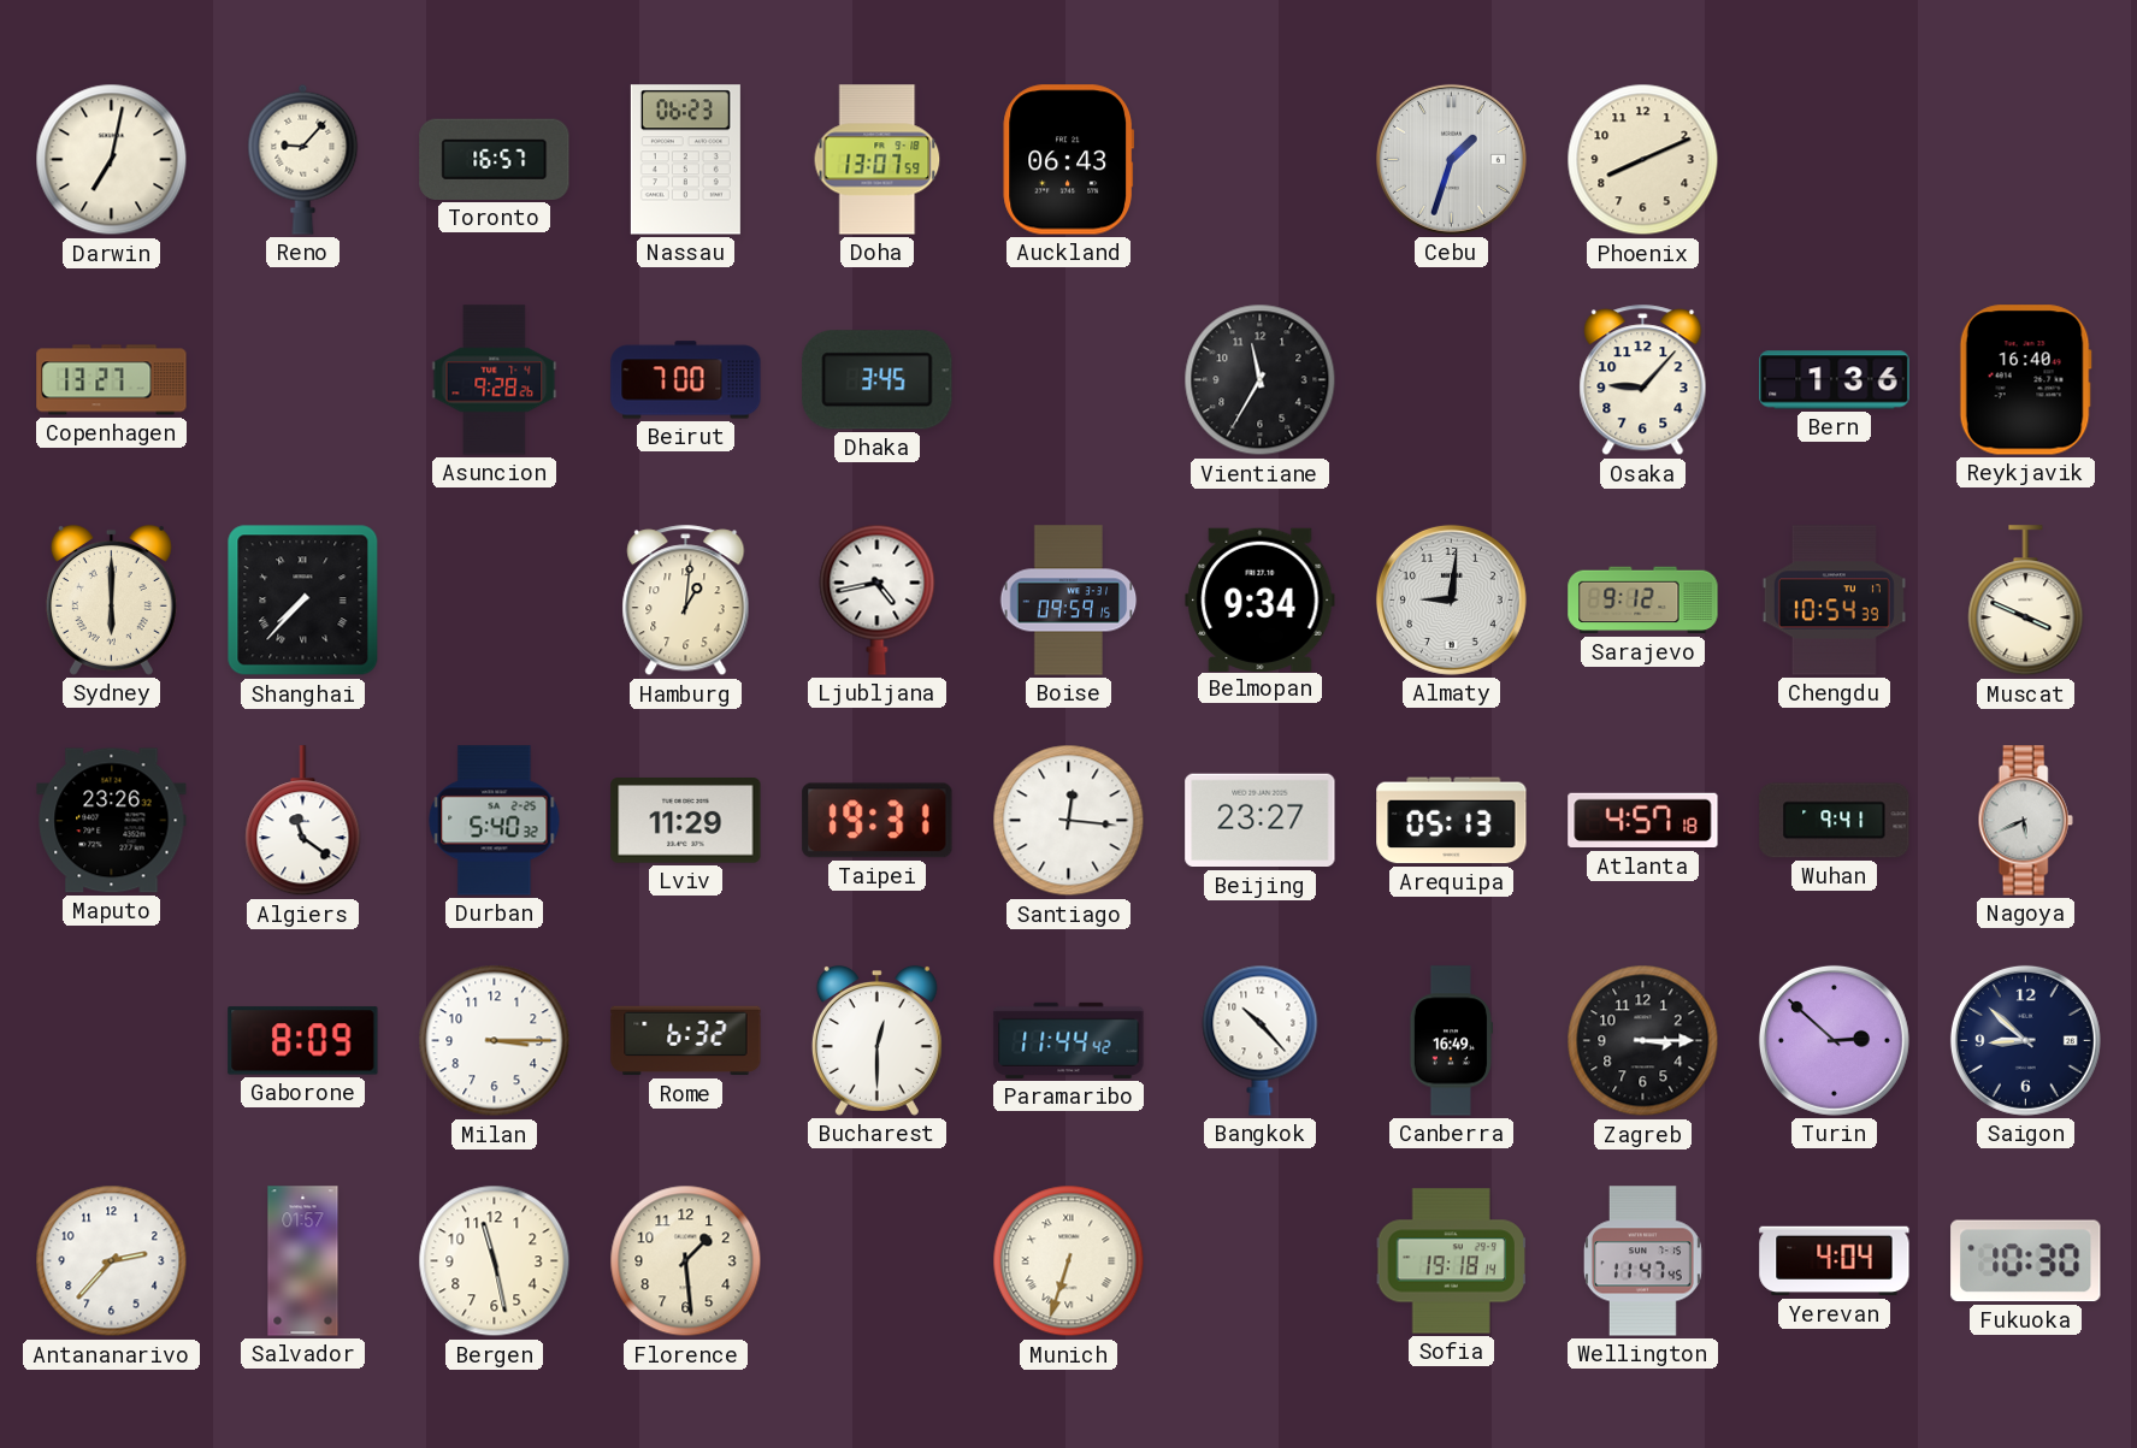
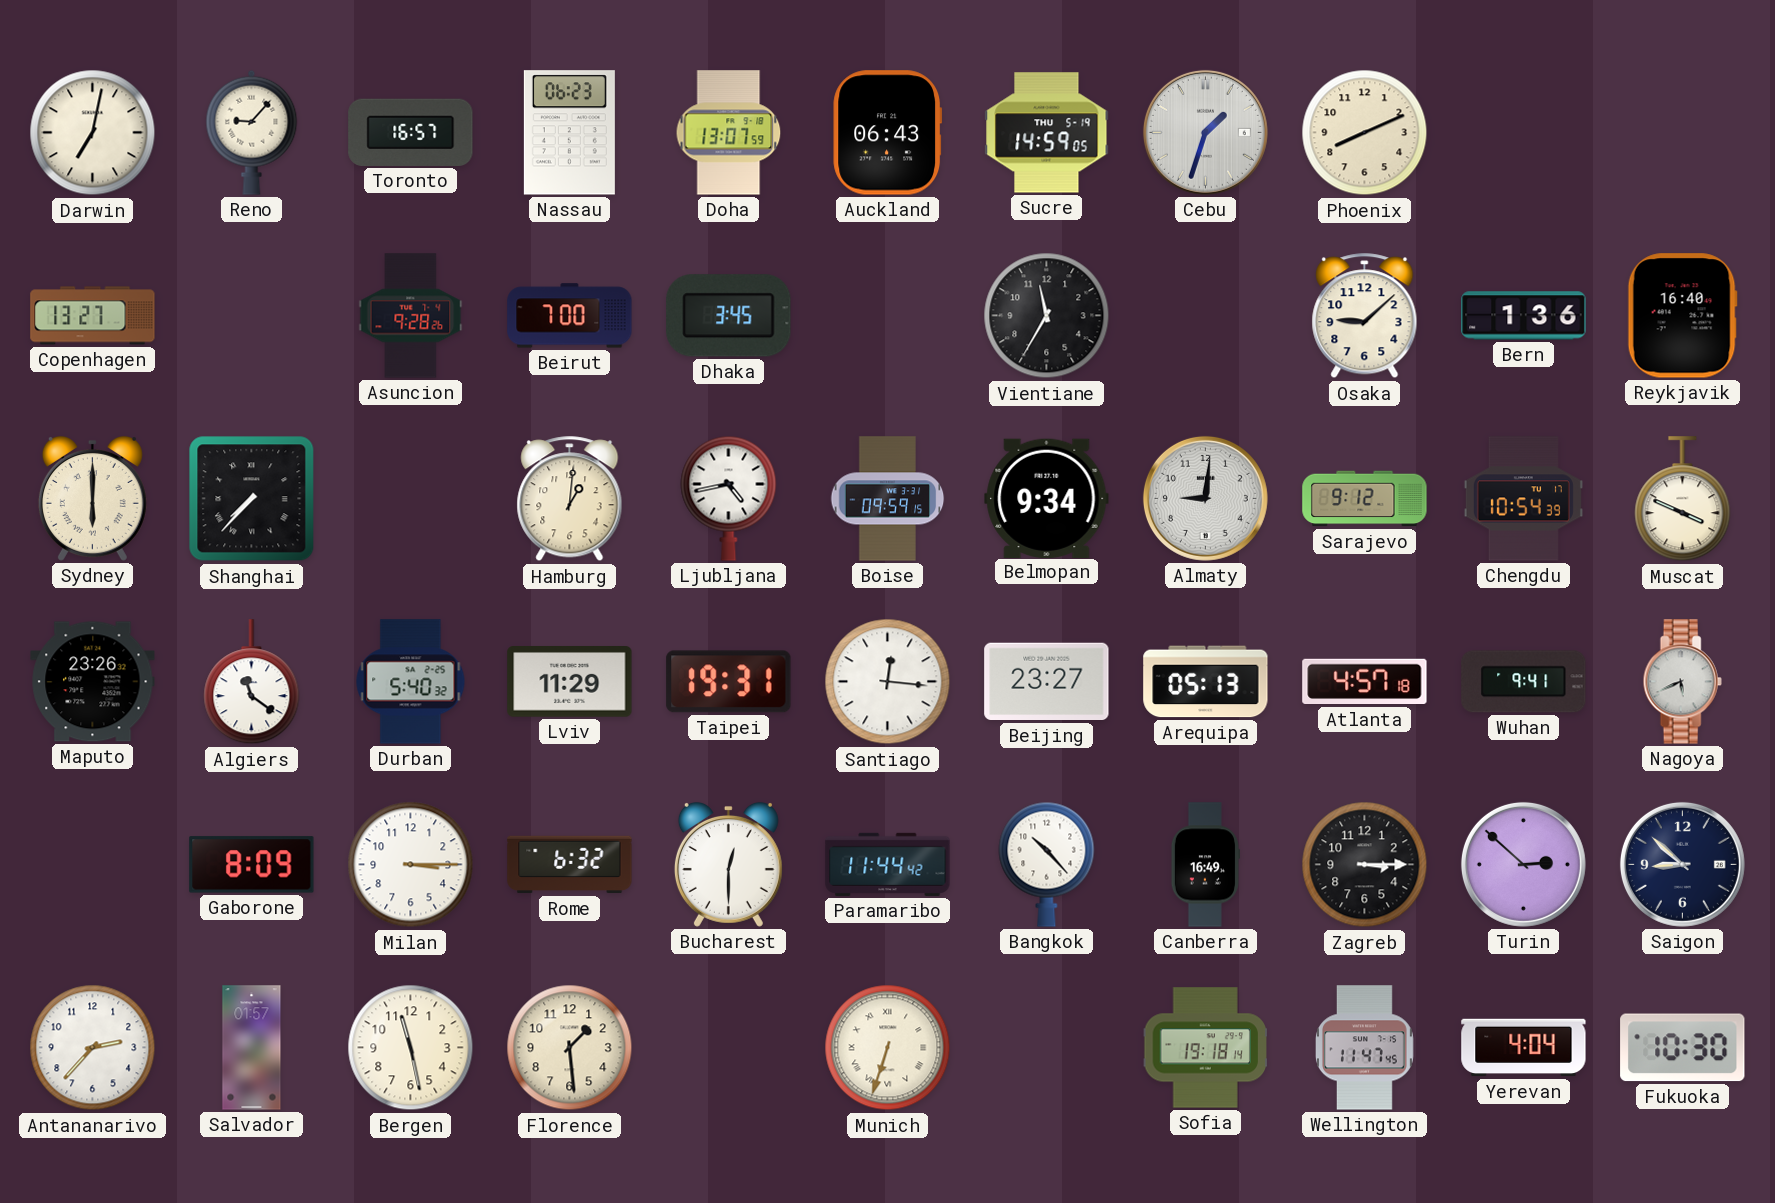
Sucre: none -> 14:59
Osaka: 9:07 -> 9:08
